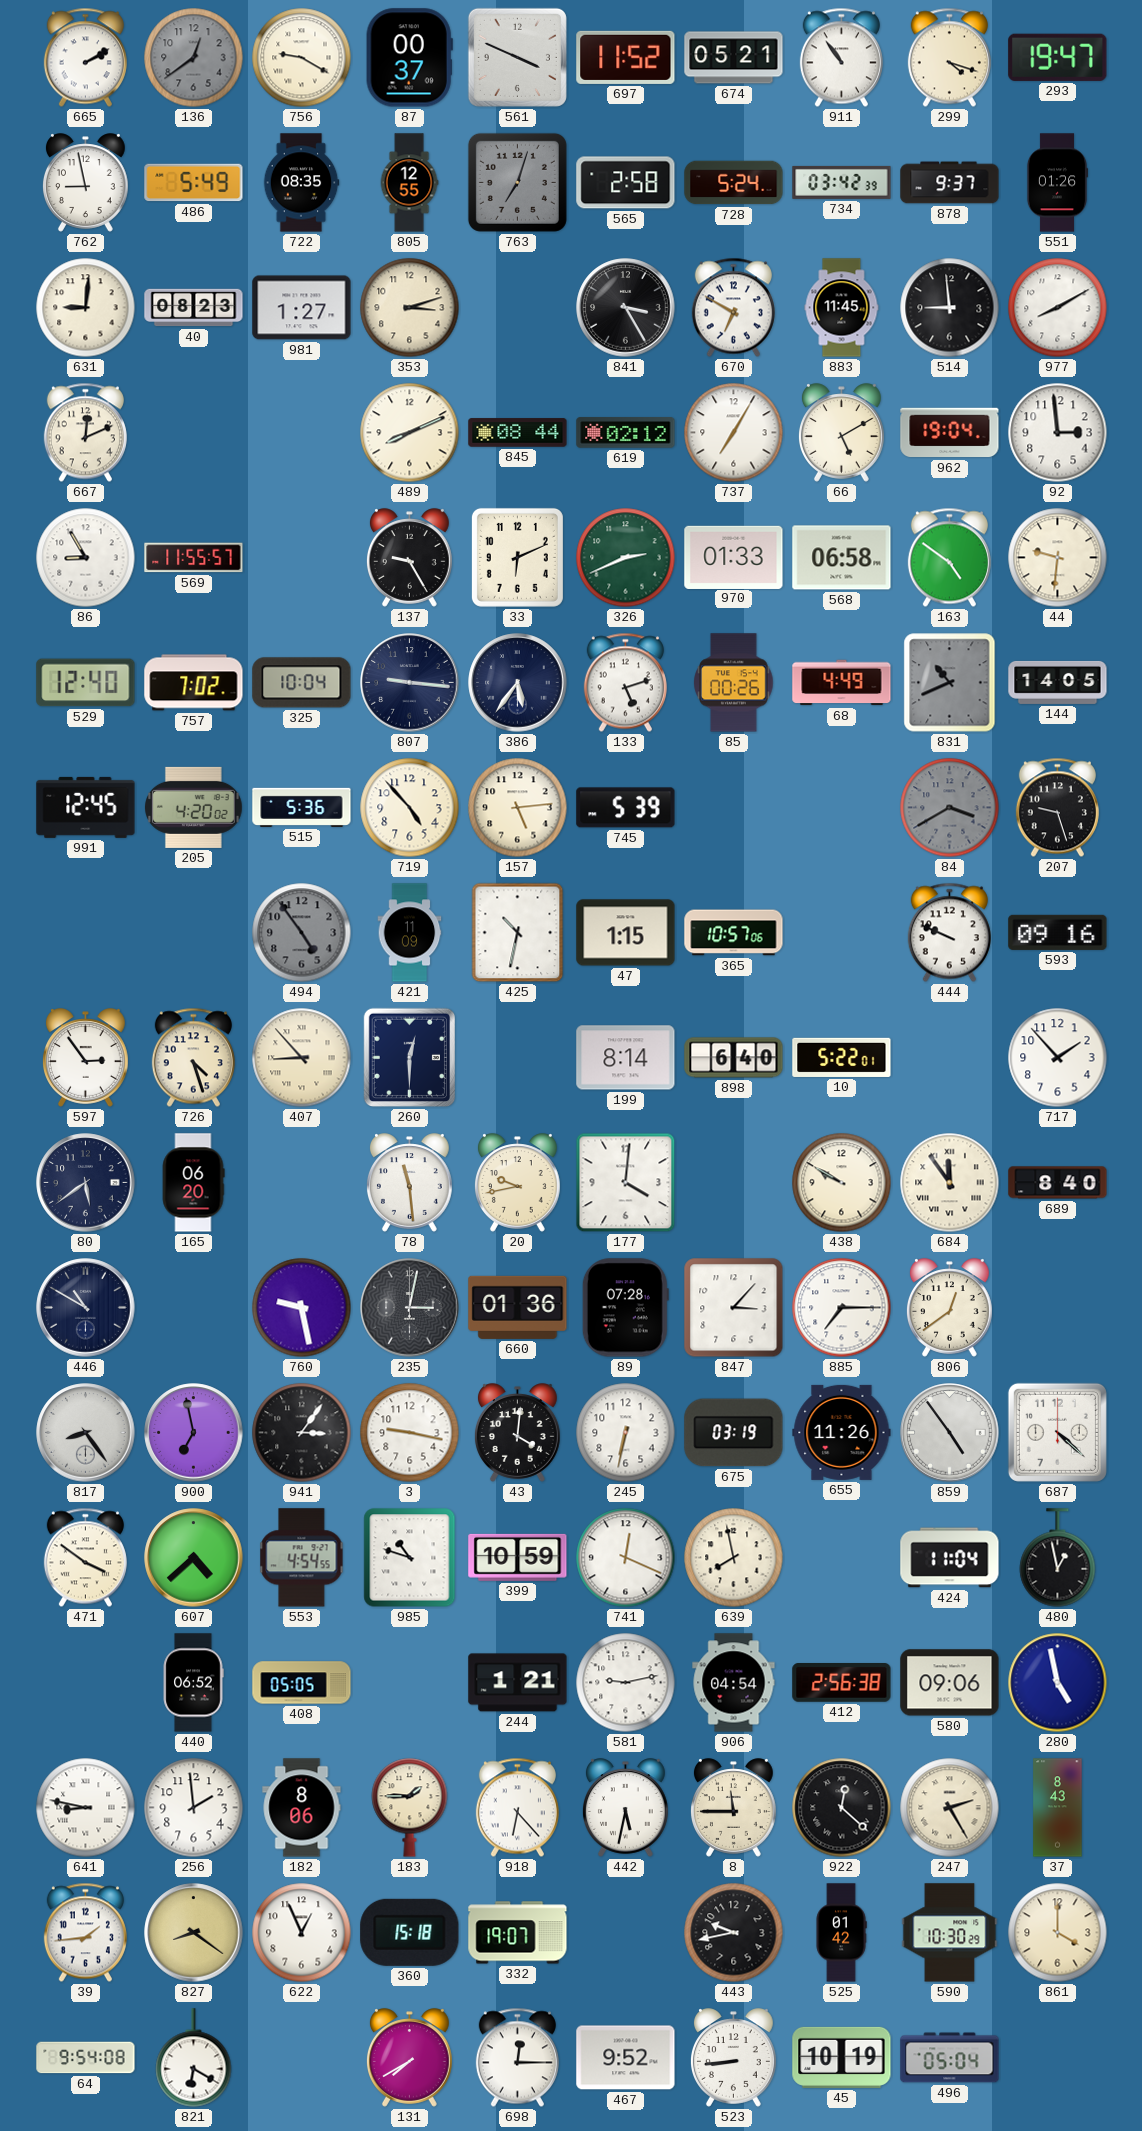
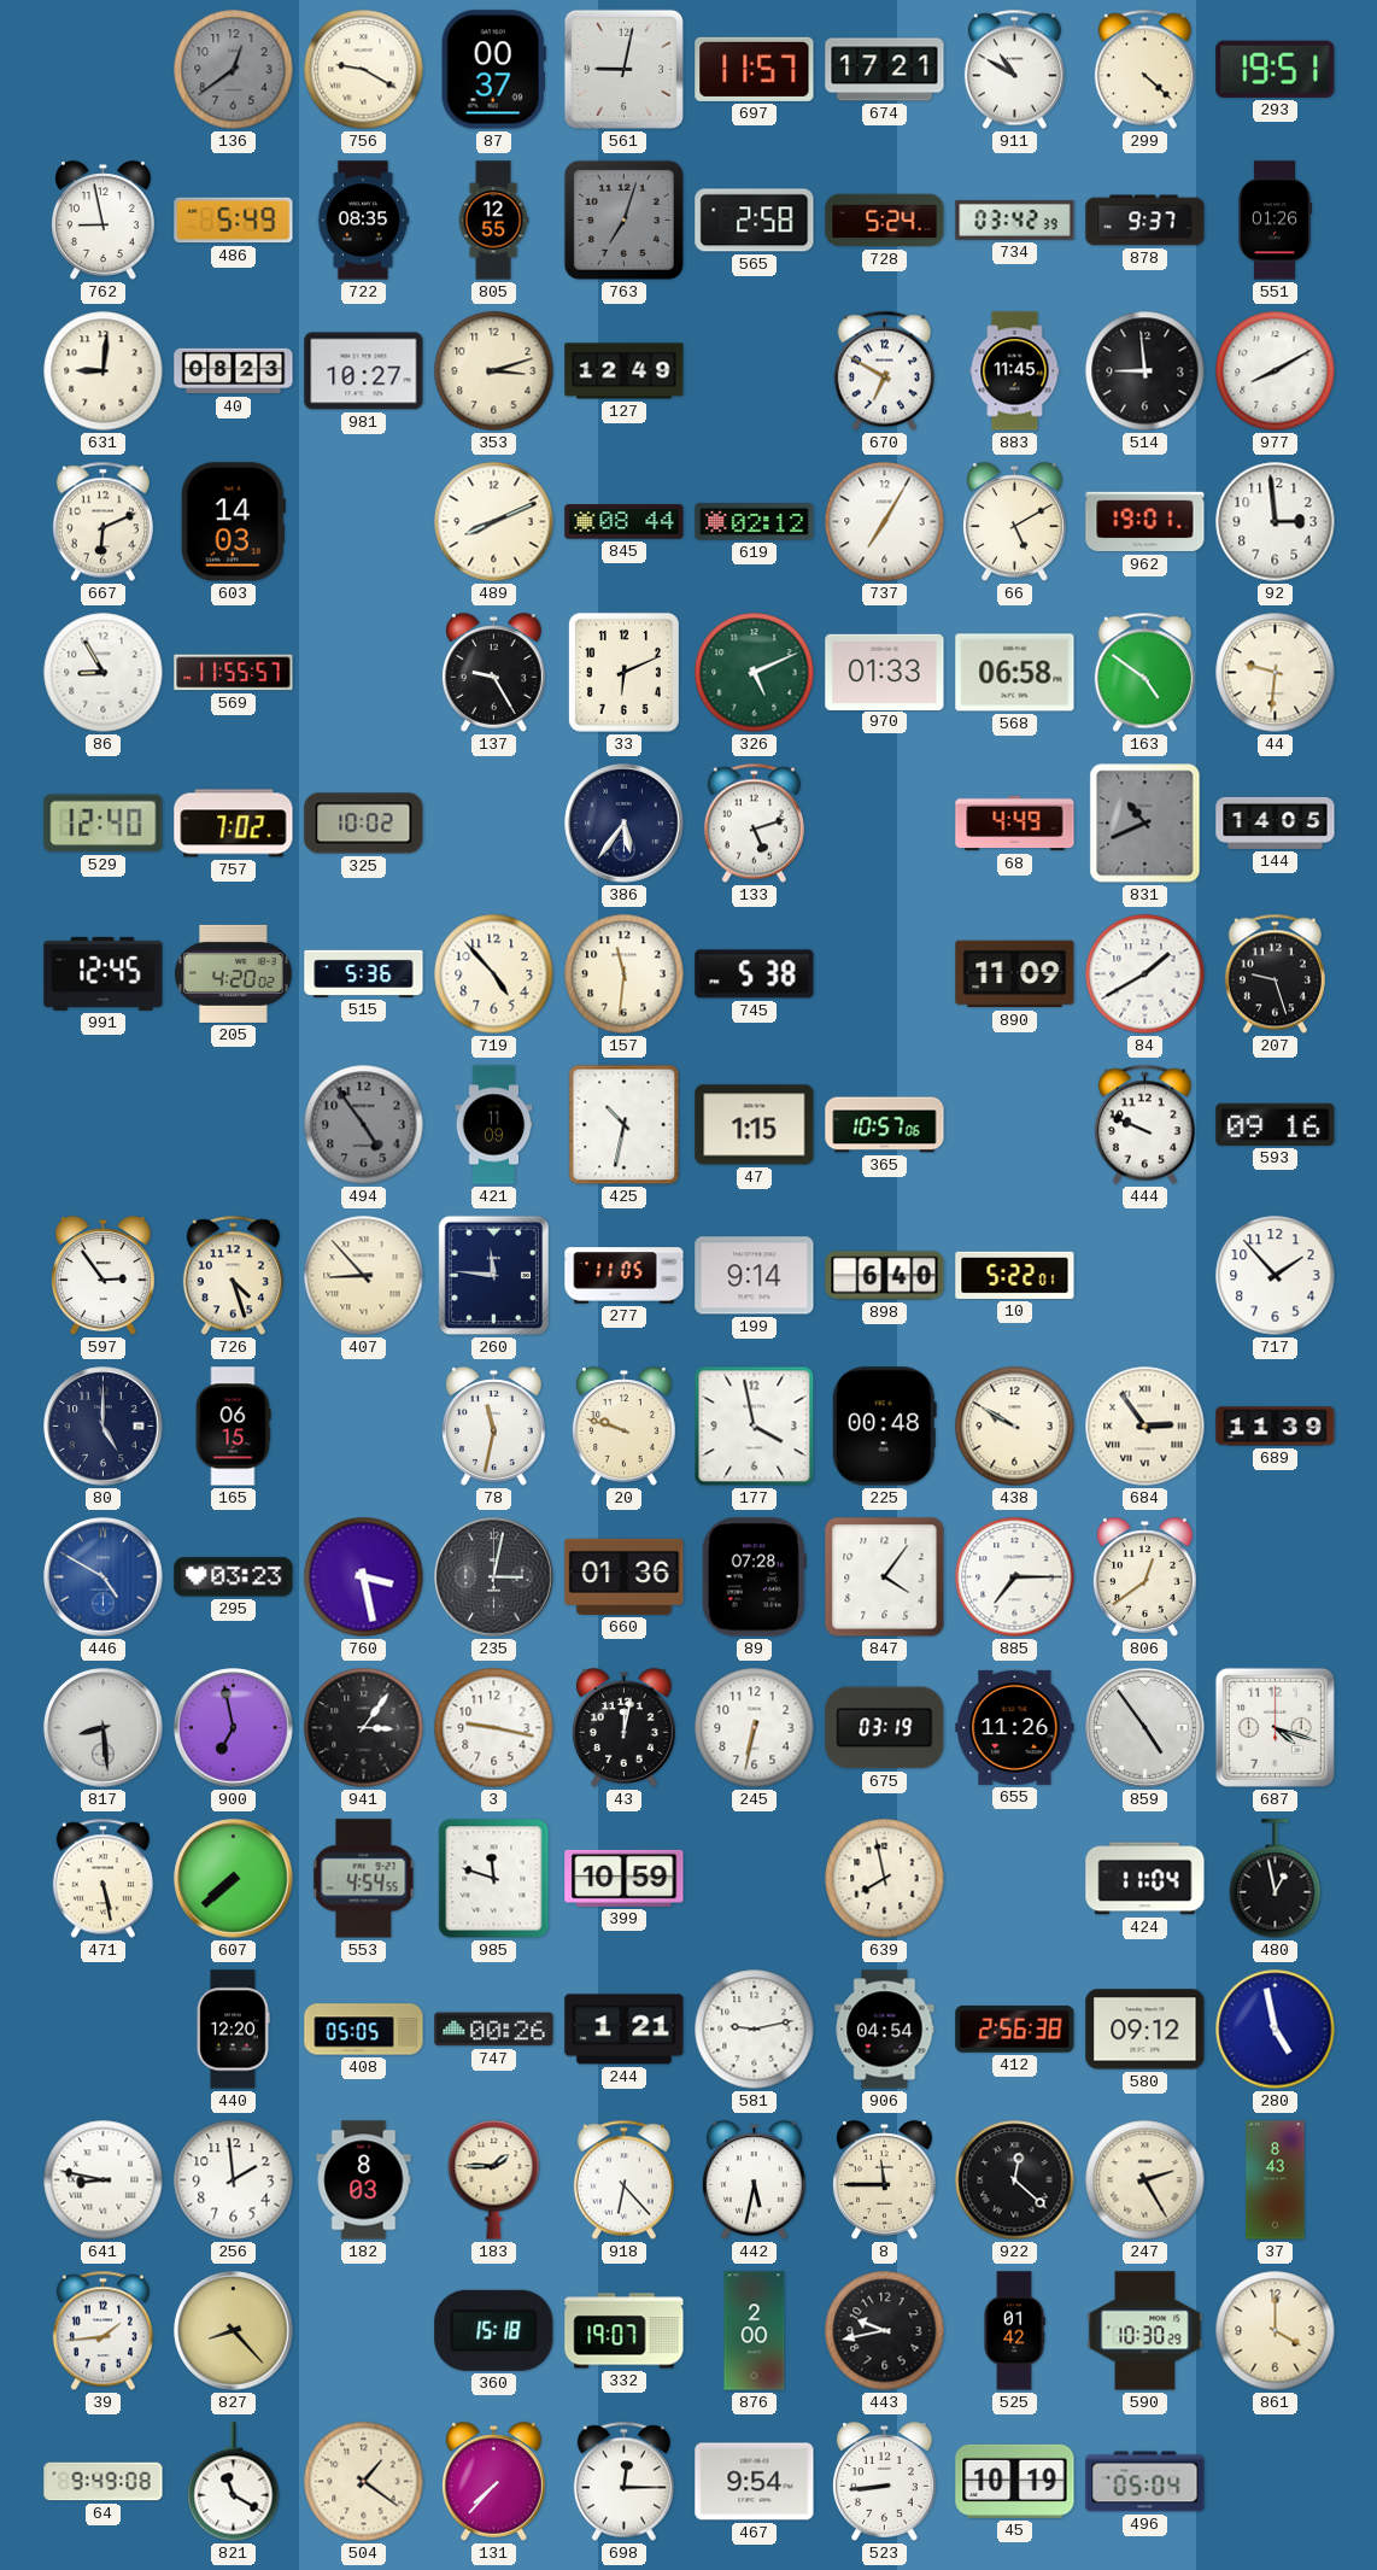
665: 2:10 -> none
561: 3:49 -> 9:02
697: 11:52 -> 11:57
674: 05:21 -> 17:21
911: 10:54 -> 10:50
299: 4:18 -> 4:22
293: 19:47 -> 19:51
981: 1:27 -> 10:27
127: none -> 12:49
841: 3:25 -> none
667: 12:11 -> 6:11
603: none -> 14:03
962: 19:04 -> 19:01
326: 2:41 -> 5:11
325: 10:04 -> 10:02
807: 9:16 -> none
85: 00:26 -> none
157: 5:14 -> 11:31
745: 5:39 -> 5:38
890: none -> 11:09
84: 3:40 -> 1:40
84 dial: grey -> white
260: 12:30 -> 11:46
277: none -> 11:05
199: 8:14 -> 9:14
80: 5:39 -> 5:00
165: 06:20 -> 06:15
78: 11:29 -> 11:32
20: 9:43 -> 9:48
177: 4:01 -> 3:58
225: none -> 00:48
684: 11:54 -> 2:54
689: 8:40 -> 11:39
446: 10:50 -> 4:50
446 dial: navy -> blue
295: none -> 03:23
760: 9:28 -> 3:28
847: 3:07 -> 4:06
817: 8:24 -> 8:29
43: 4:01 -> 12:02
687: 4:22 -> 4:18
471: 3:51 -> 5:28
607: 4:38 -> 7:38
985: 10:48 -> 11:48
741: 12:19 -> none
440: 06:52 -> 12:20
747: none -> 00:26
580: 09:06 -> 09:12
182: 8:06 -> 8:03
827: 8:21 -> 8:23
622: 12:56 -> none
876: none -> 2:00
64: 9:54 -> 9:49
821: 6:20 -> 11:20
504: none -> 1:21
131: 7:40 -> 7:37
467: 9:52 -> 9:54
